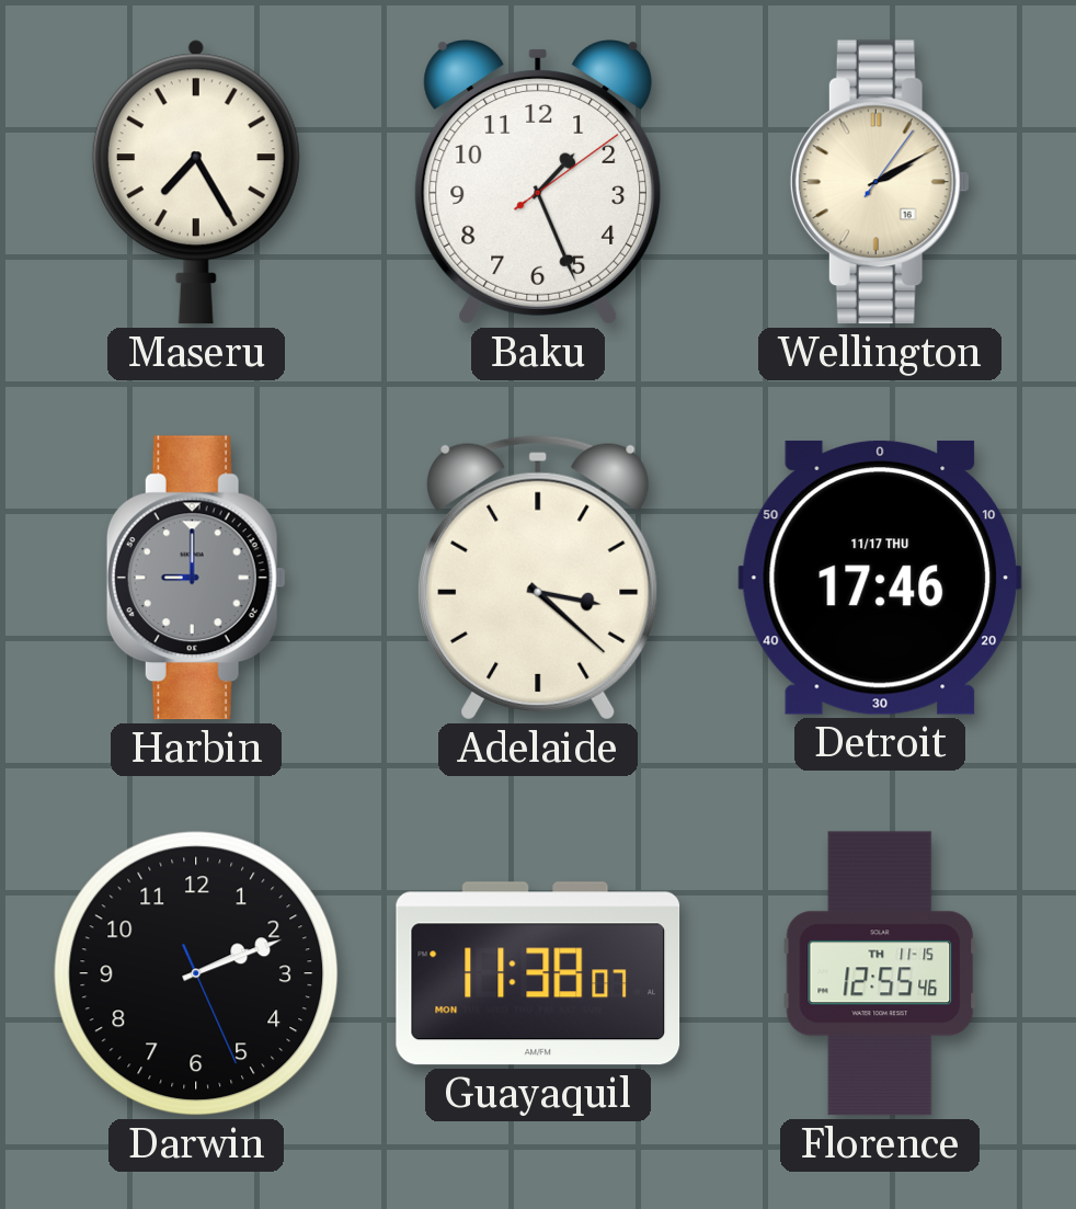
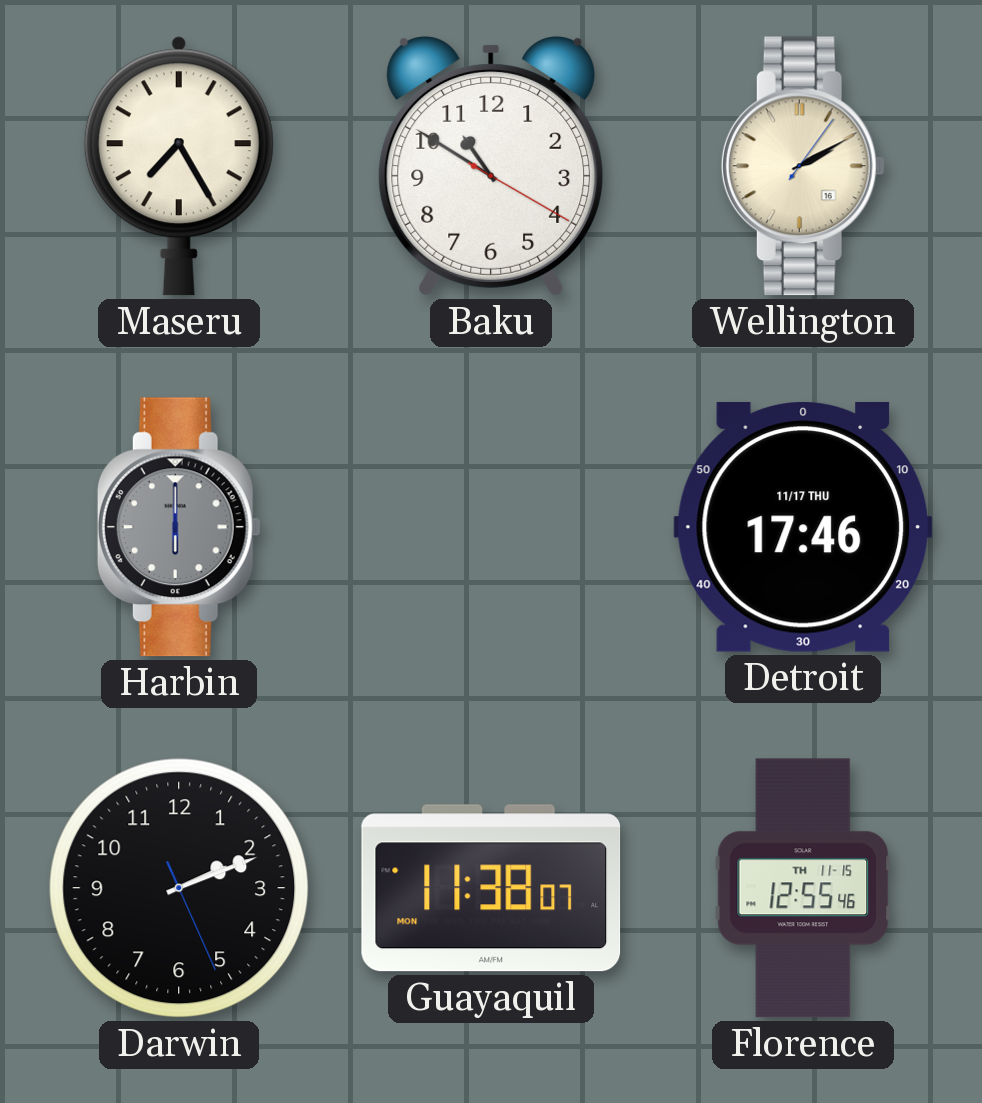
Baku: 1:26 -> 10:50
Harbin: 9:00 -> 6:00
Adelaide: 3:22 -> none
